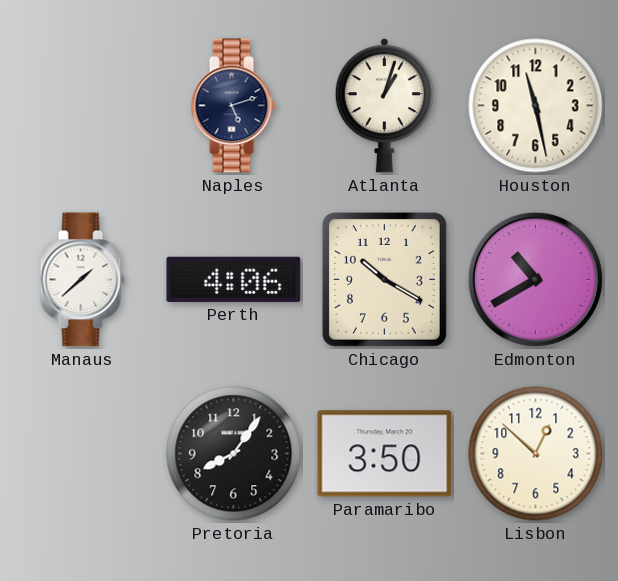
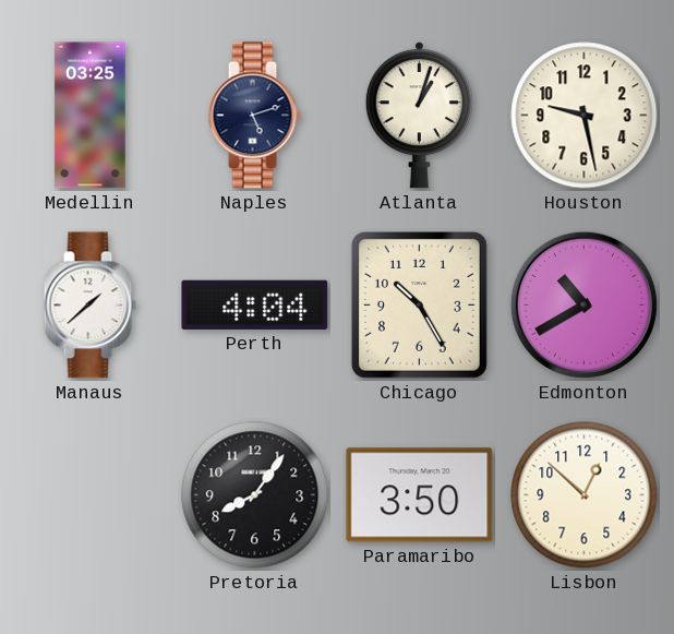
Medellin: none -> 03:25
Houston: 11:28 -> 9:28
Perth: 4:06 -> 4:04
Chicago: 10:20 -> 10:25
